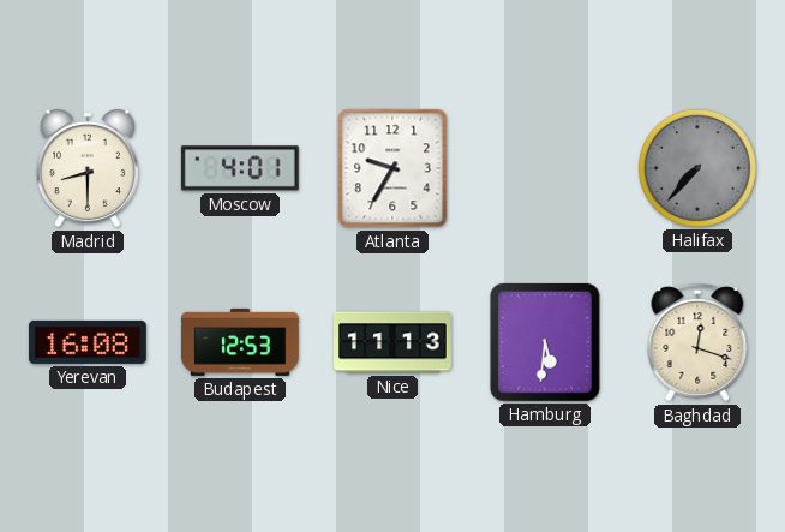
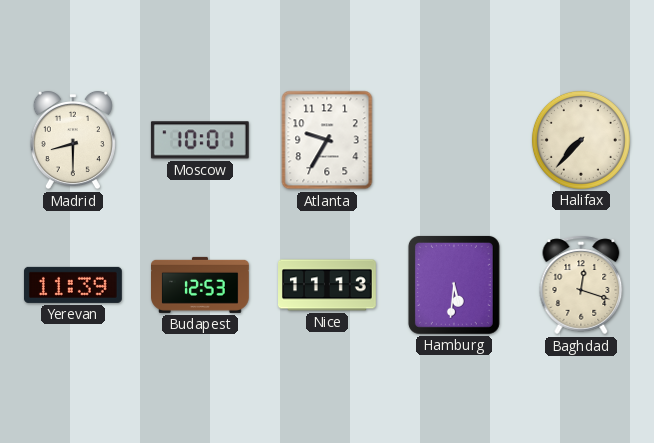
Moscow: 4:01 -> 10:01
Halifax dial: grey -> cream
Yerevan: 16:08 -> 11:39
